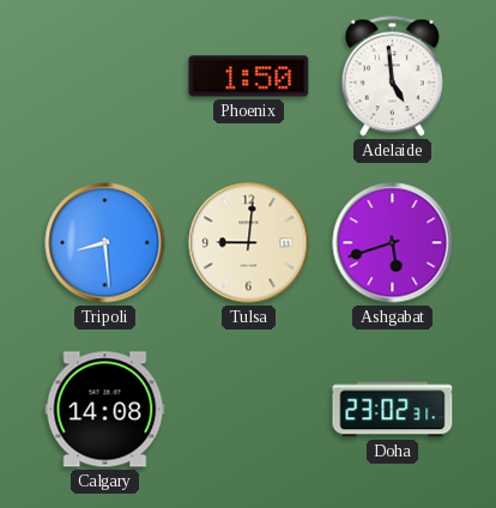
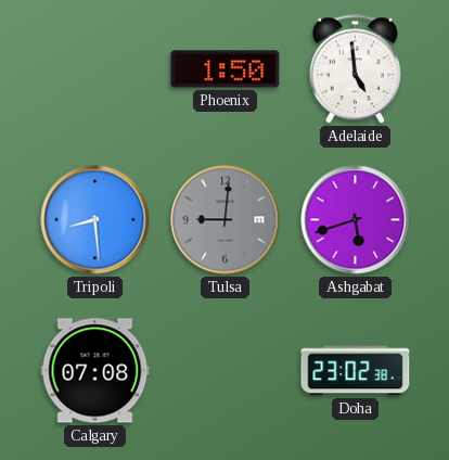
Tulsa dial: cream -> grey
Calgary: 14:08 -> 07:08
Doha: 23:02:31 -> 23:02:38
